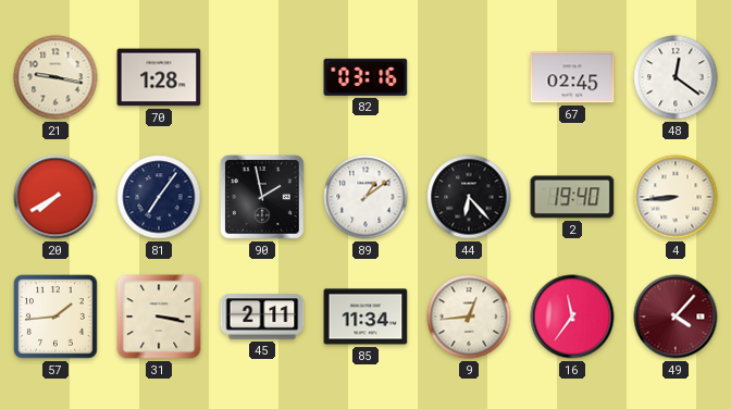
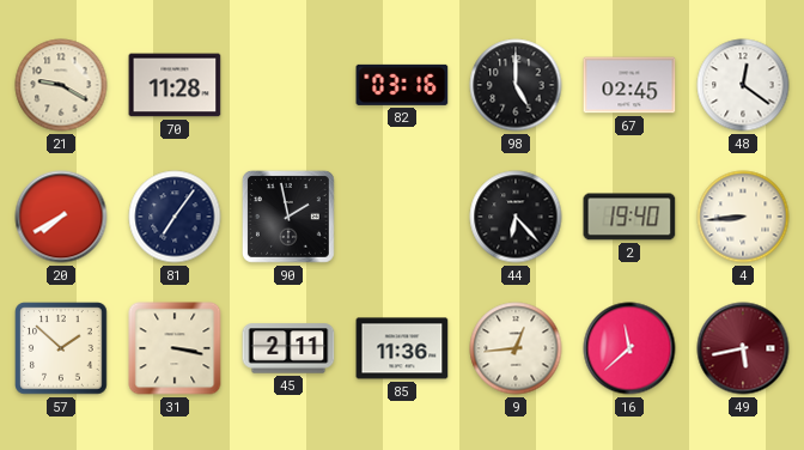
21: 9:17 -> 9:20
70: 1:28 -> 11:28
98: none -> 5:00
89: 1:09 -> none
57: 1:44 -> 1:52
85: 11:34 -> 11:36
16: 11:36 -> 11:38
49: 4:07 -> 5:43
